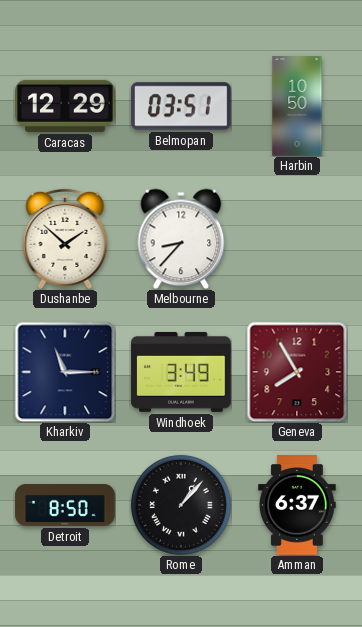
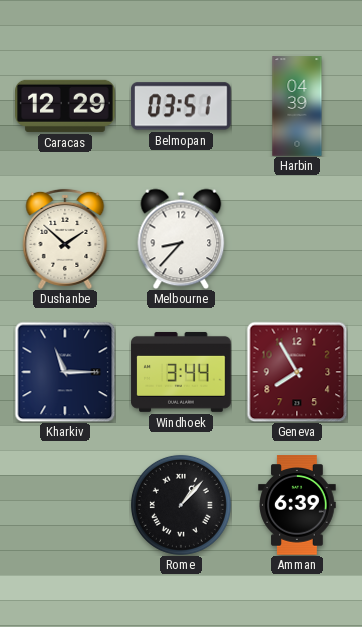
Harbin: 10:50 -> 04:39
Windhoek: 3:49 -> 3:44
Detroit: 8:50 -> none
Amman: 6:37 -> 6:39
